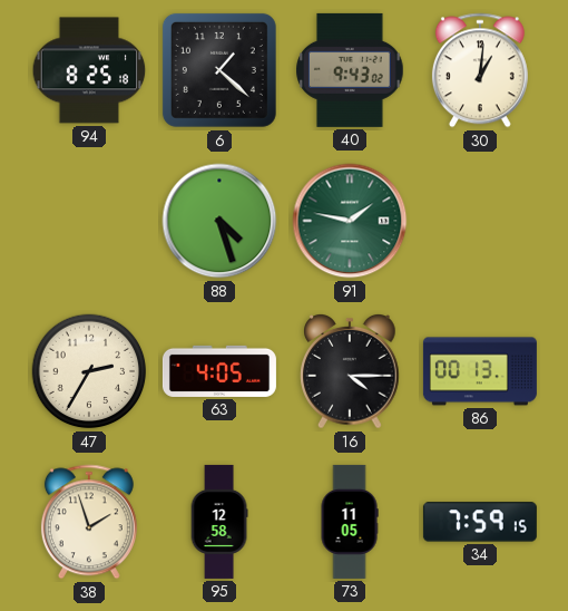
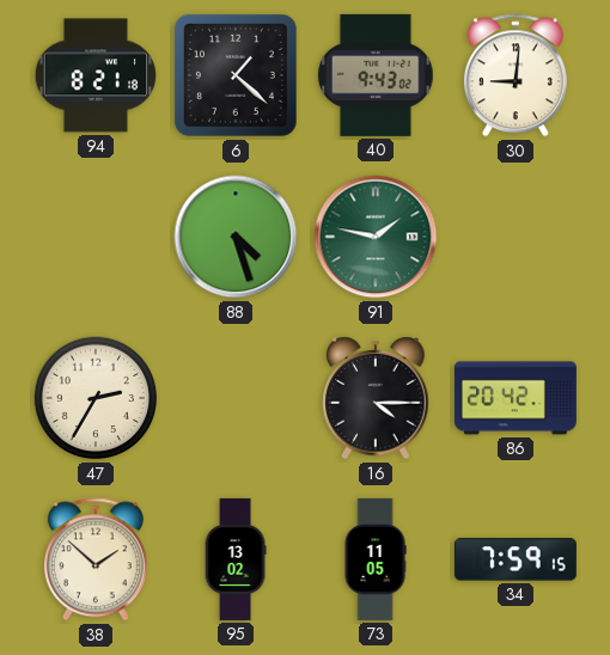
94: 8:25 -> 8:21
30: 1:01 -> 9:01
63: 4:05 -> none
86: 00:13 -> 20:42
38: 1:57 -> 1:52
95: 12:58 -> 13:02
